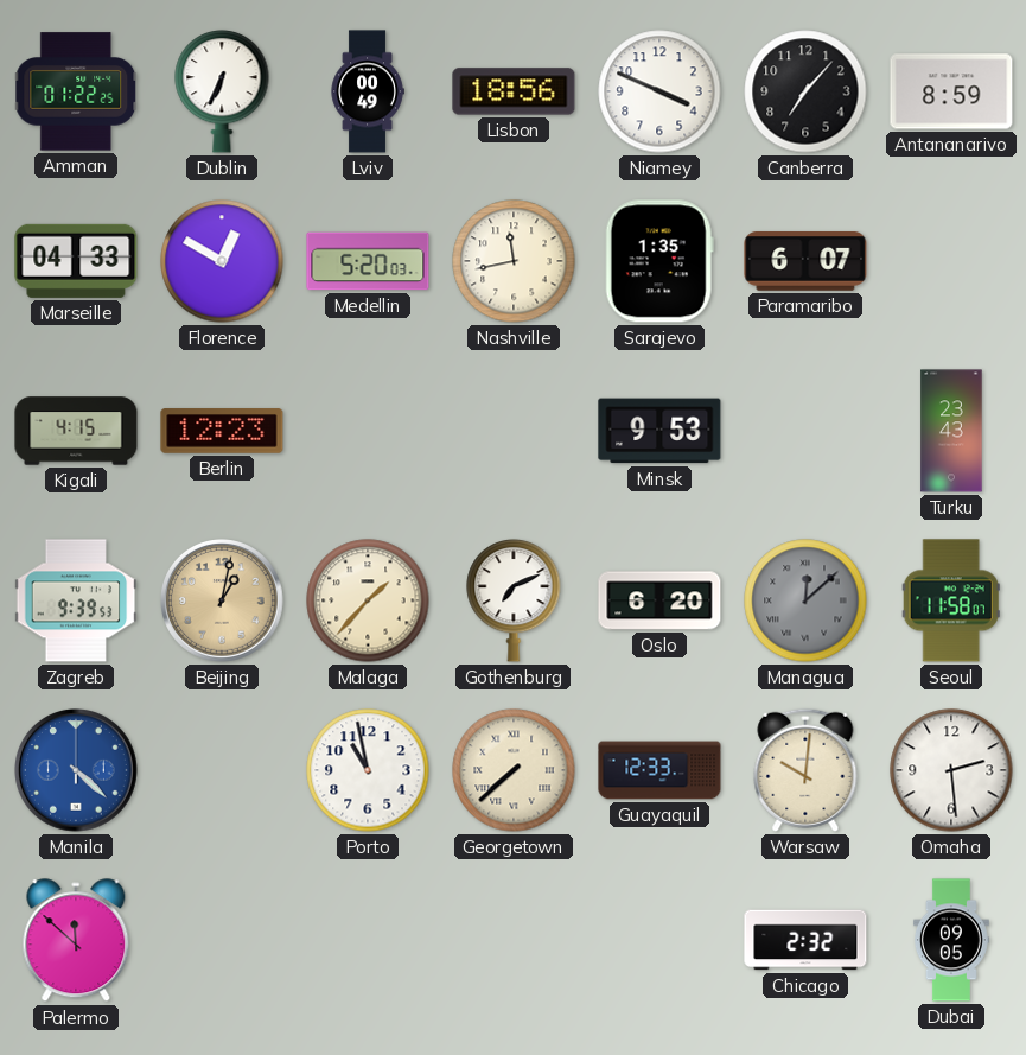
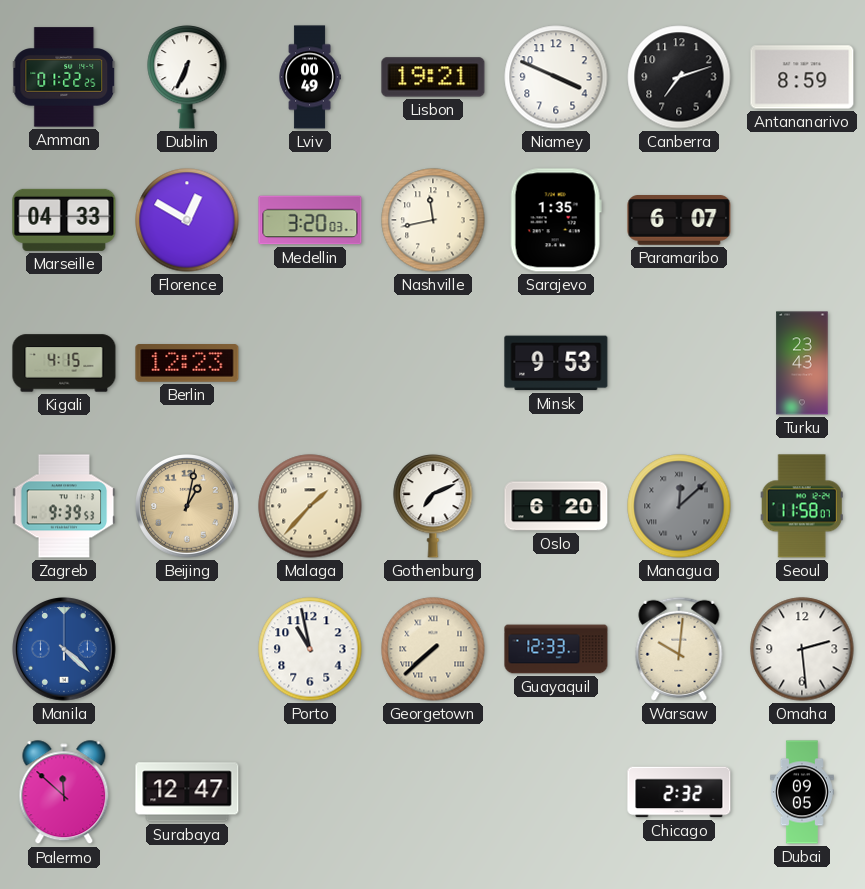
Lisbon: 18:56 -> 19:21
Canberra: 7:07 -> 7:12
Medellin: 5:20 -> 3:20
Surabaya: none -> 12:47
